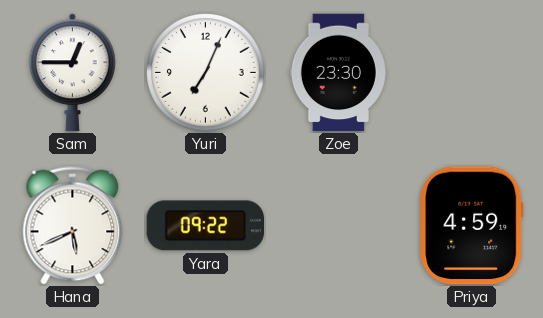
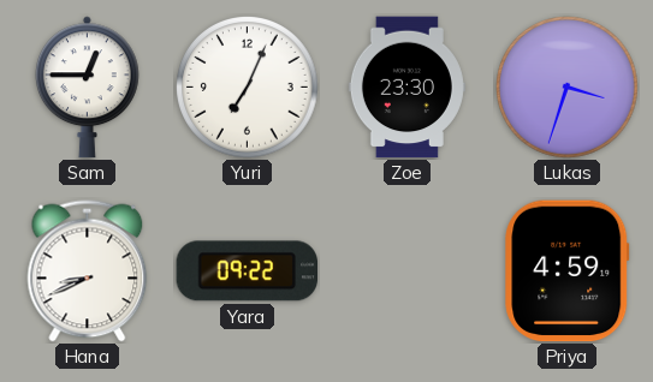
Lukas: none -> 3:33
Hana: 5:41 -> 8:41
